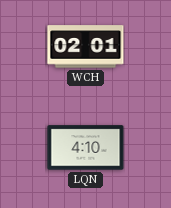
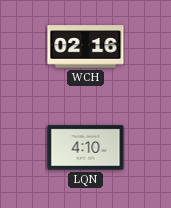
WCH: 02:01 -> 02:16
